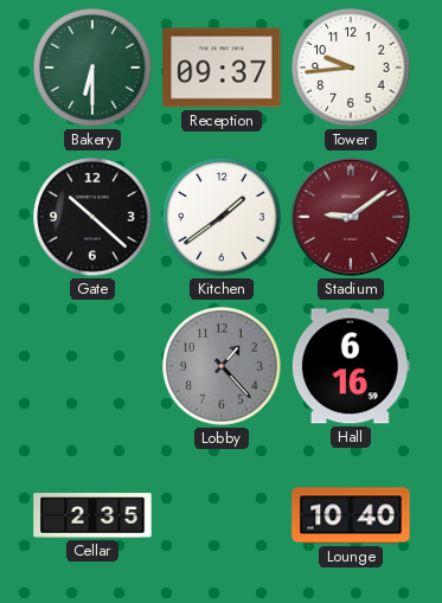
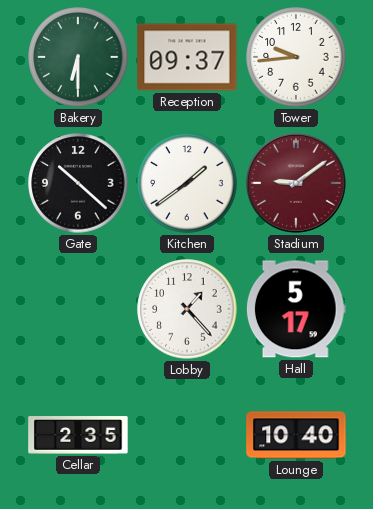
Lobby dial: grey -> white
Hall: 6:16 -> 5:17
